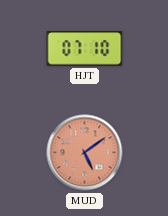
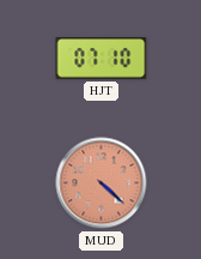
MUD: 5:09 -> 4:22
